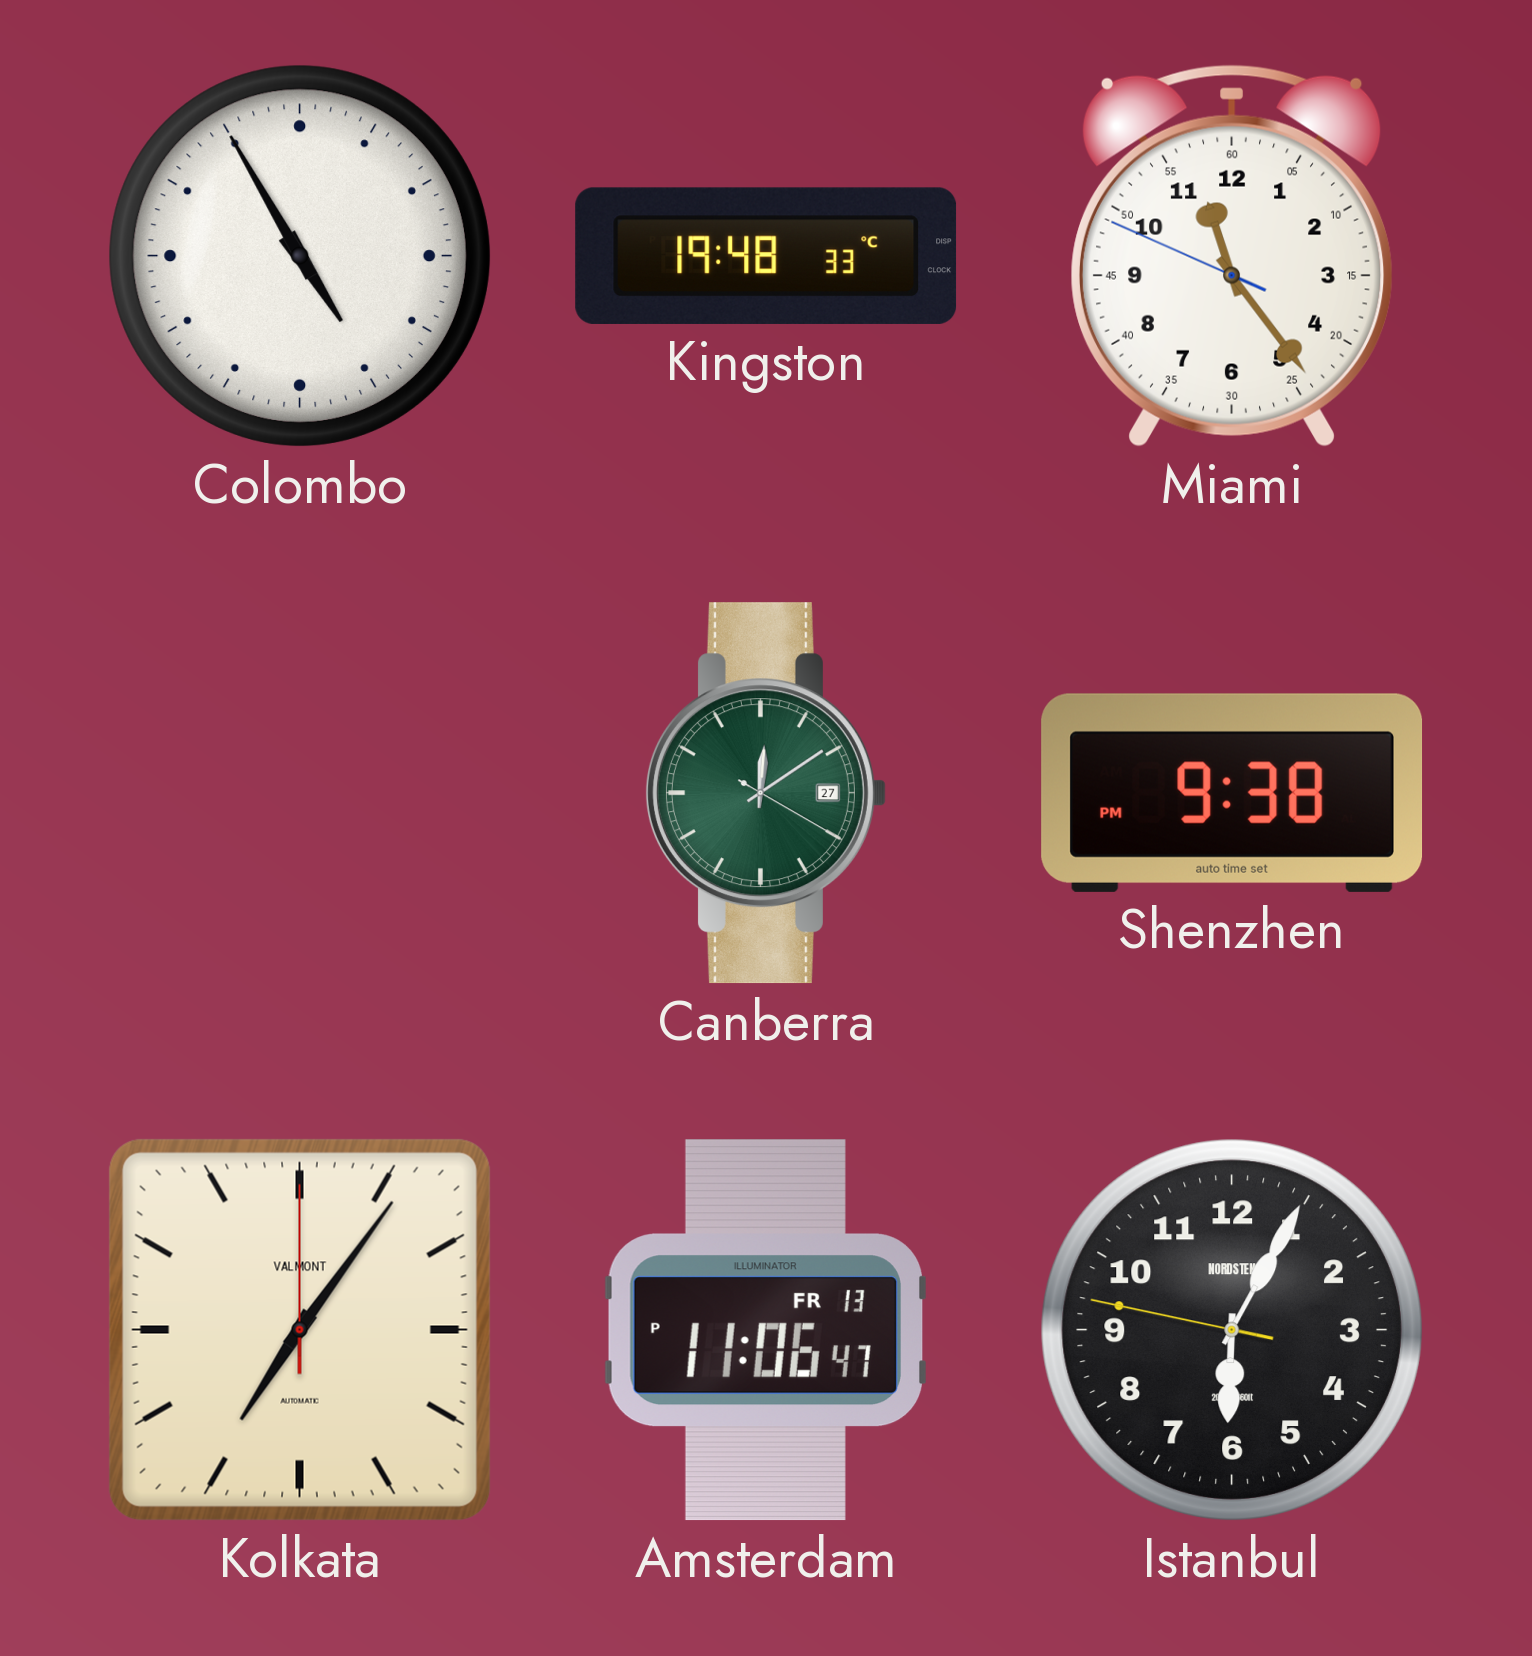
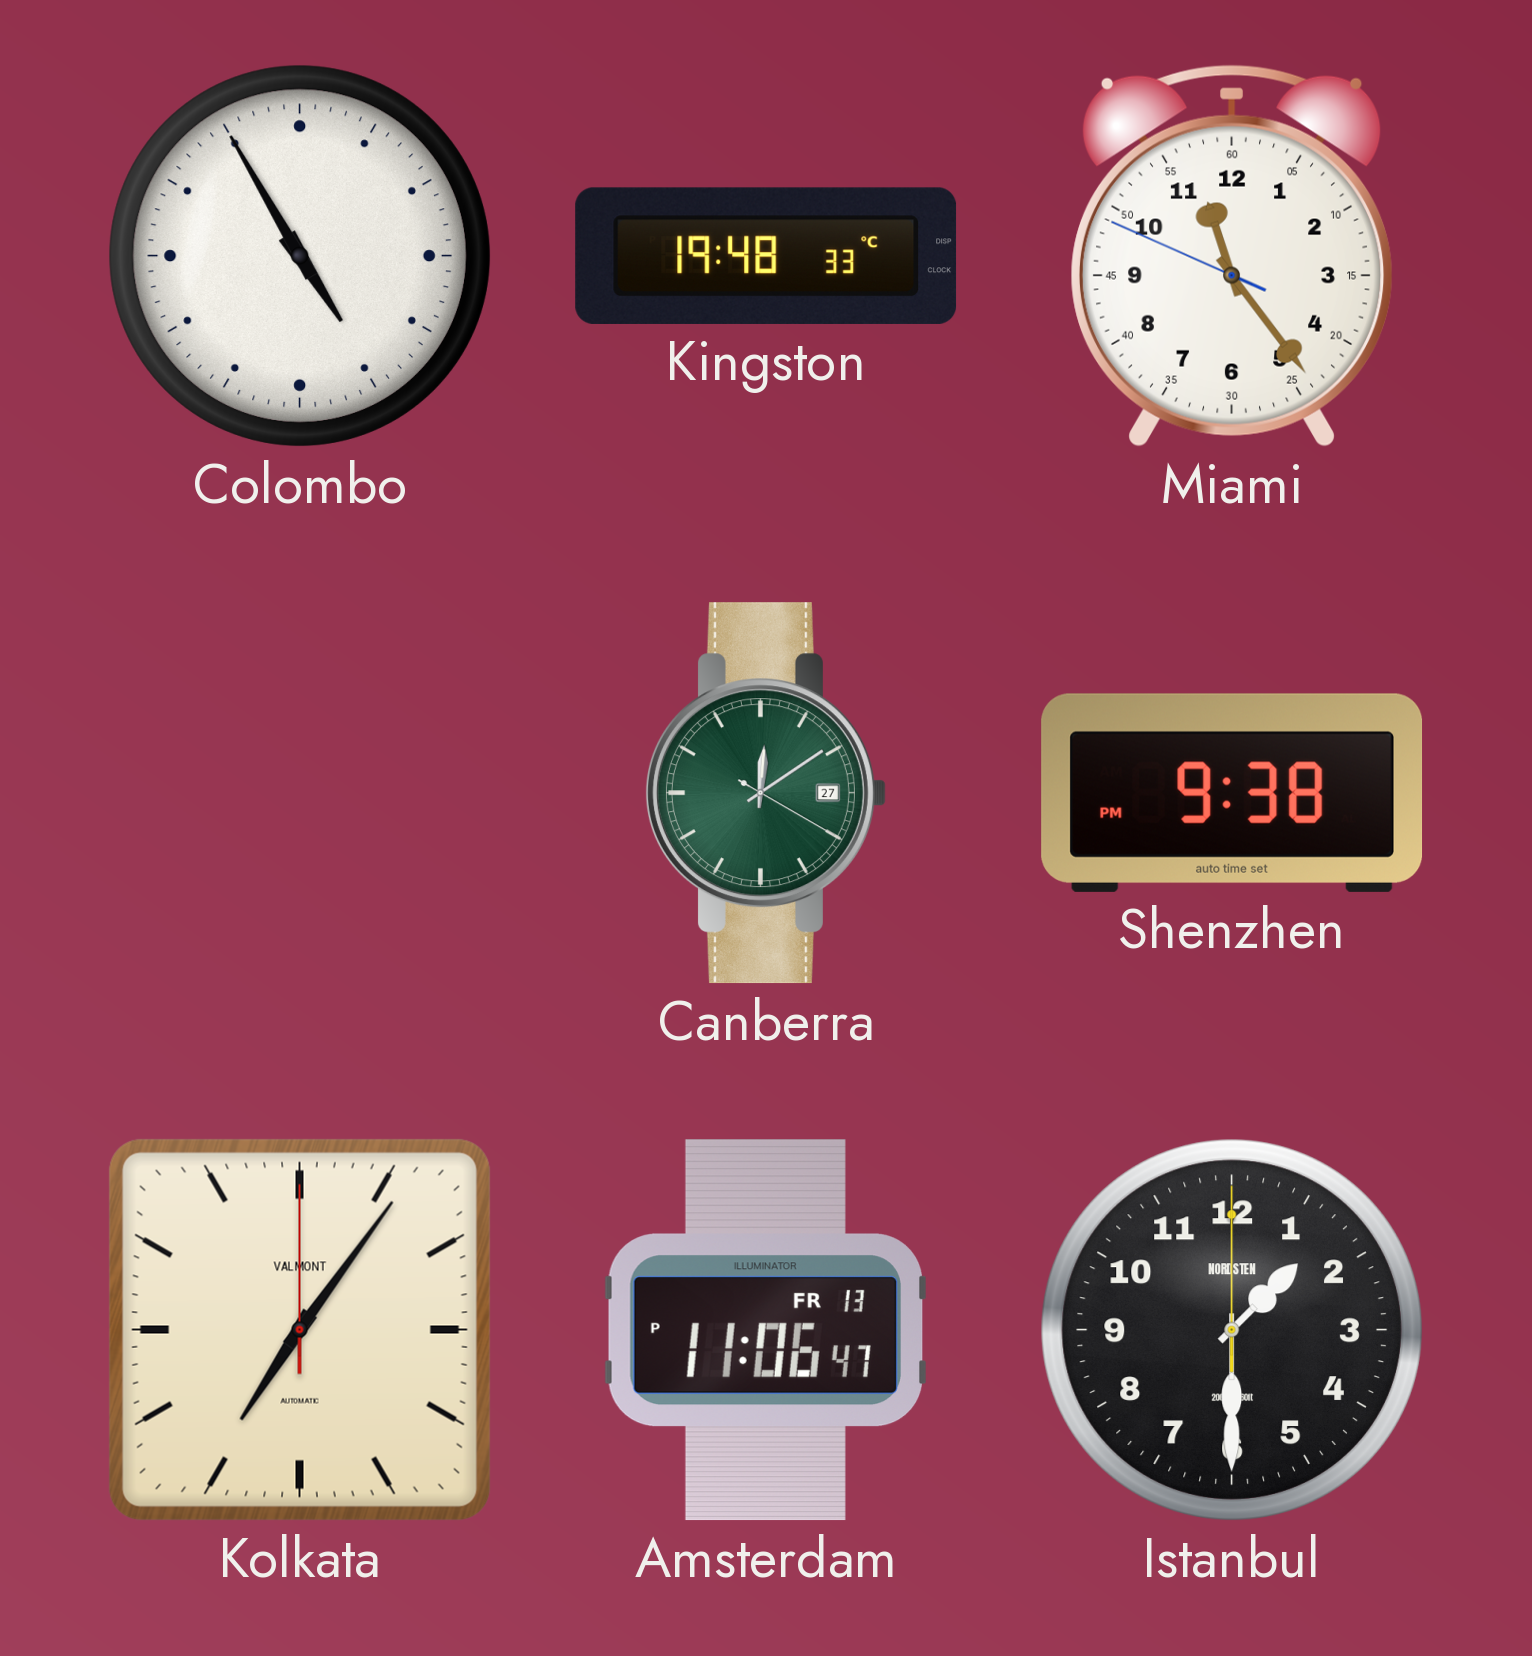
Istanbul: 6:04 -> 1:30
